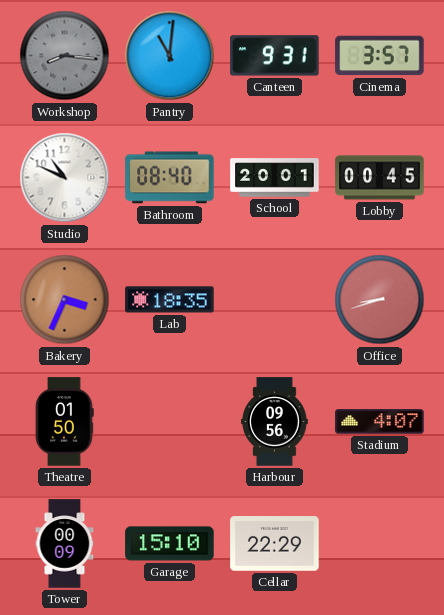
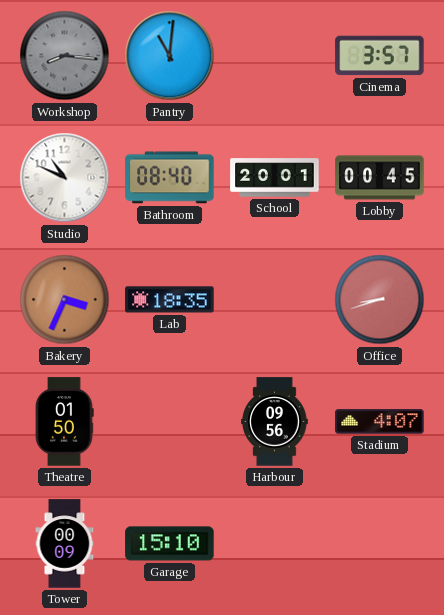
Canteen: 9:31 -> none
Cellar: 22:29 -> none
